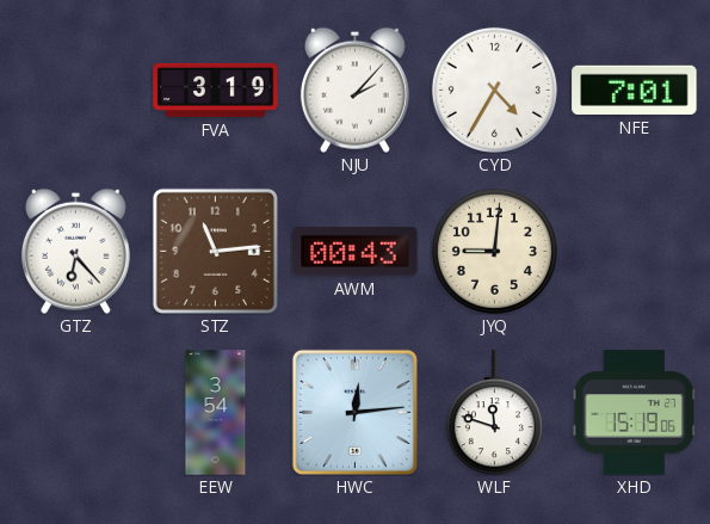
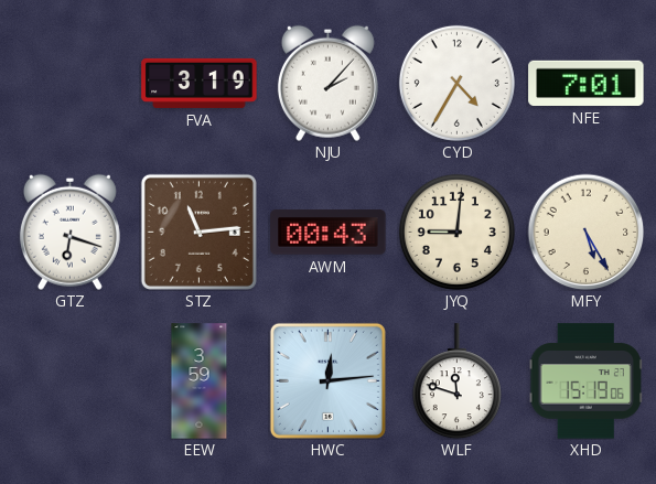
GTZ: 6:23 -> 6:18
MFY: none -> 5:25
EEW: 3:54 -> 3:59
